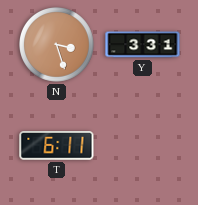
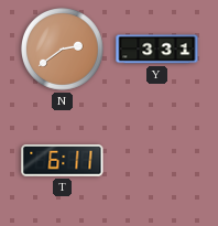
N: 3:27 -> 2:39
